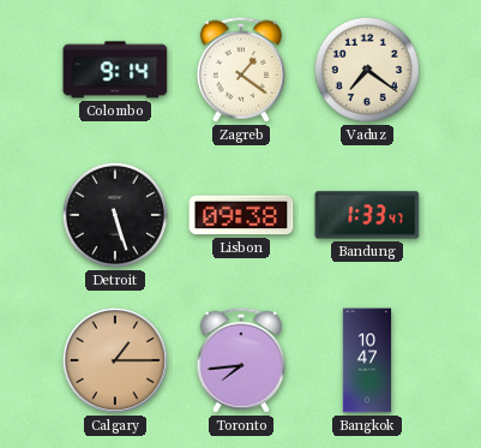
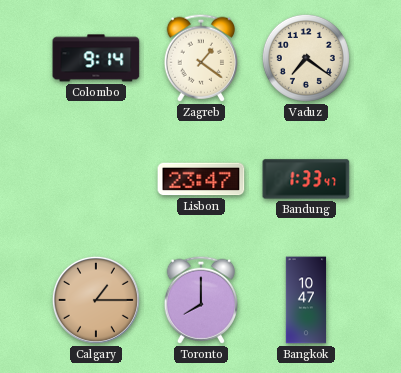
Detroit: 5:27 -> none
Lisbon: 09:38 -> 23:47
Toronto: 7:44 -> 8:00
